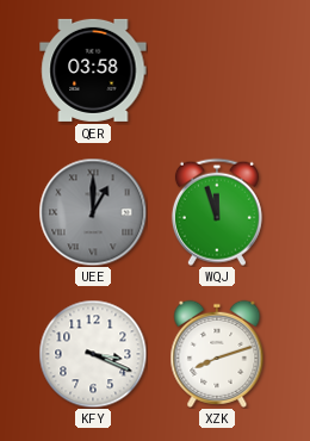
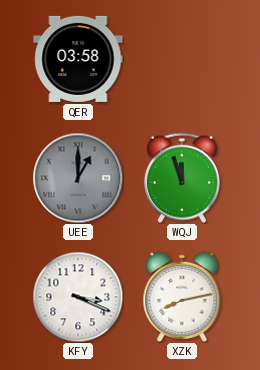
XZK: 8:12 -> 8:13
